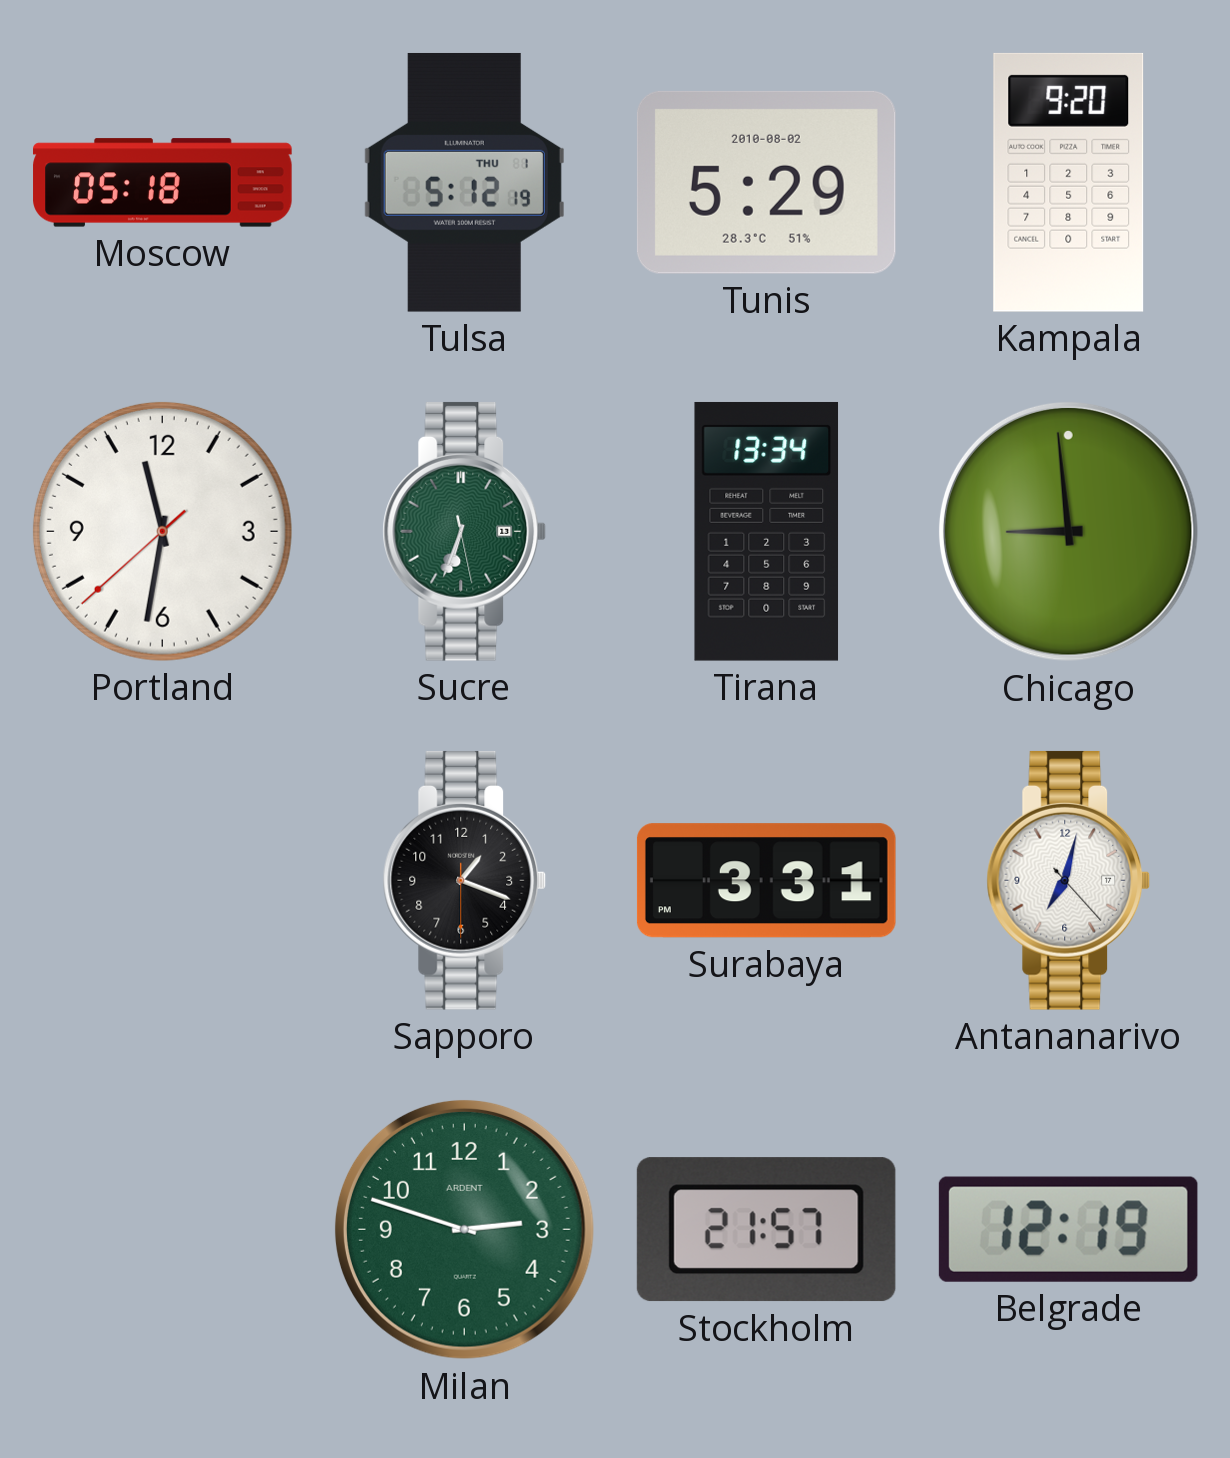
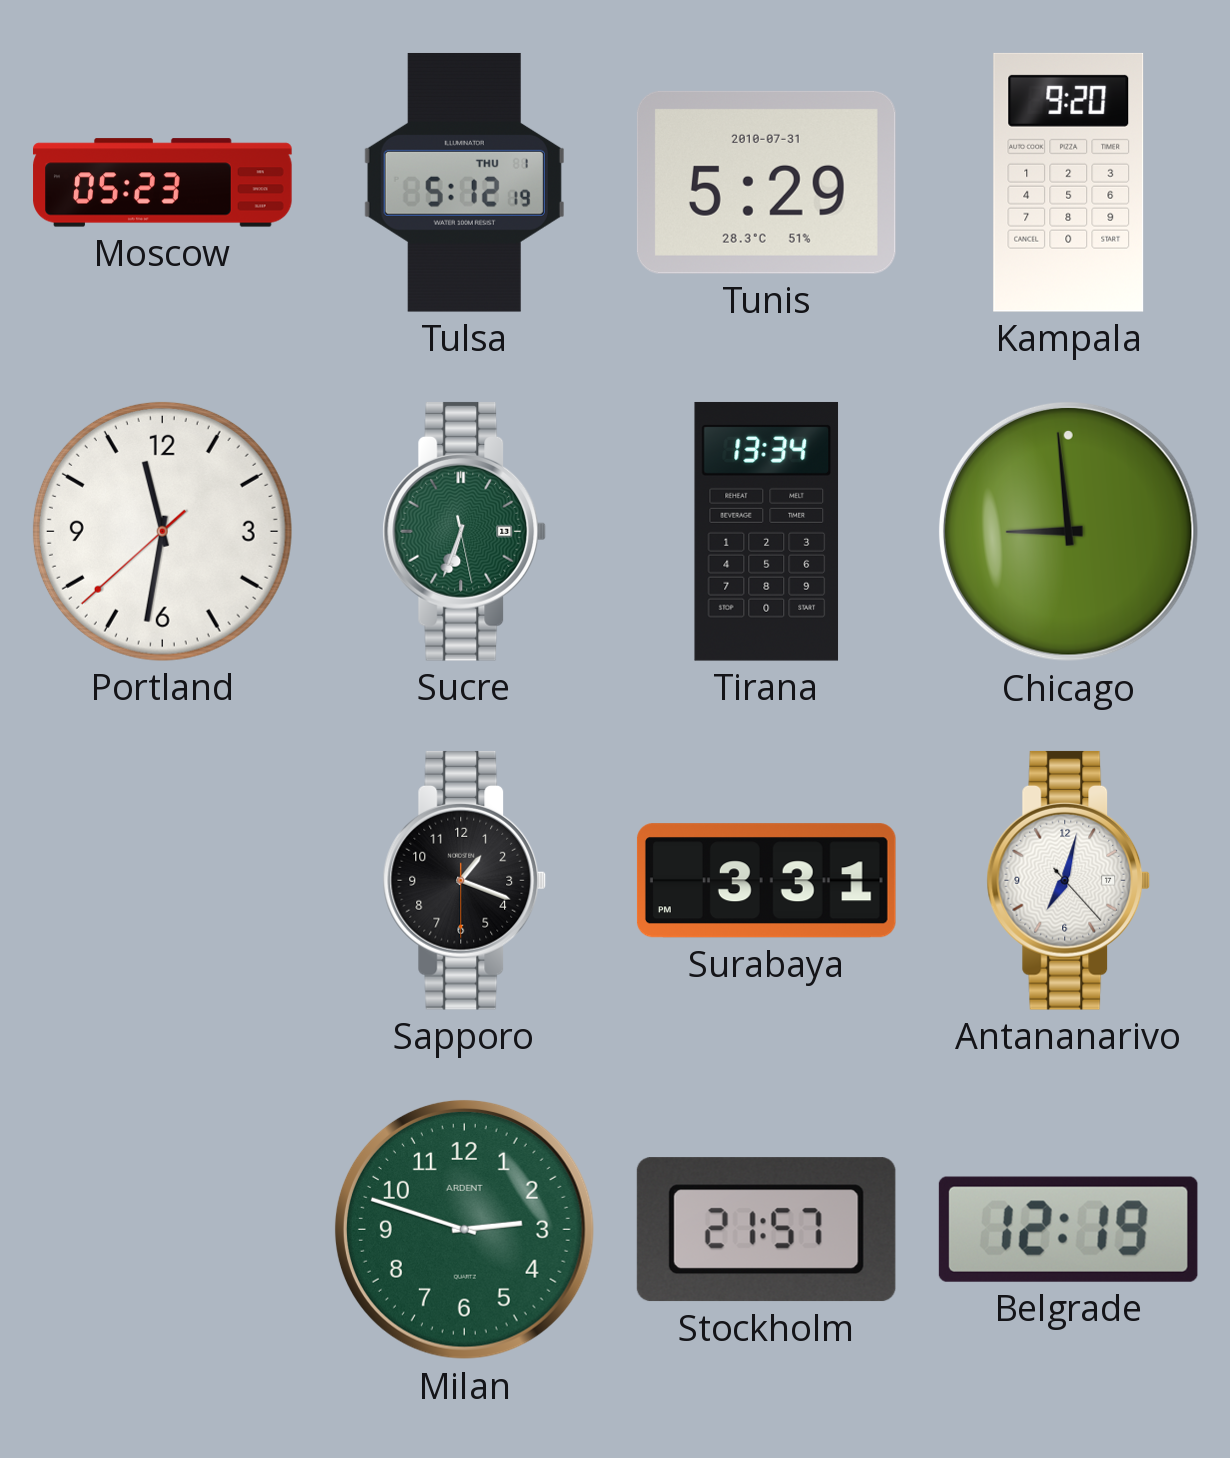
Moscow: 05:18 -> 05:23
Tunis date: 2010-08-02 -> 2010-07-31
